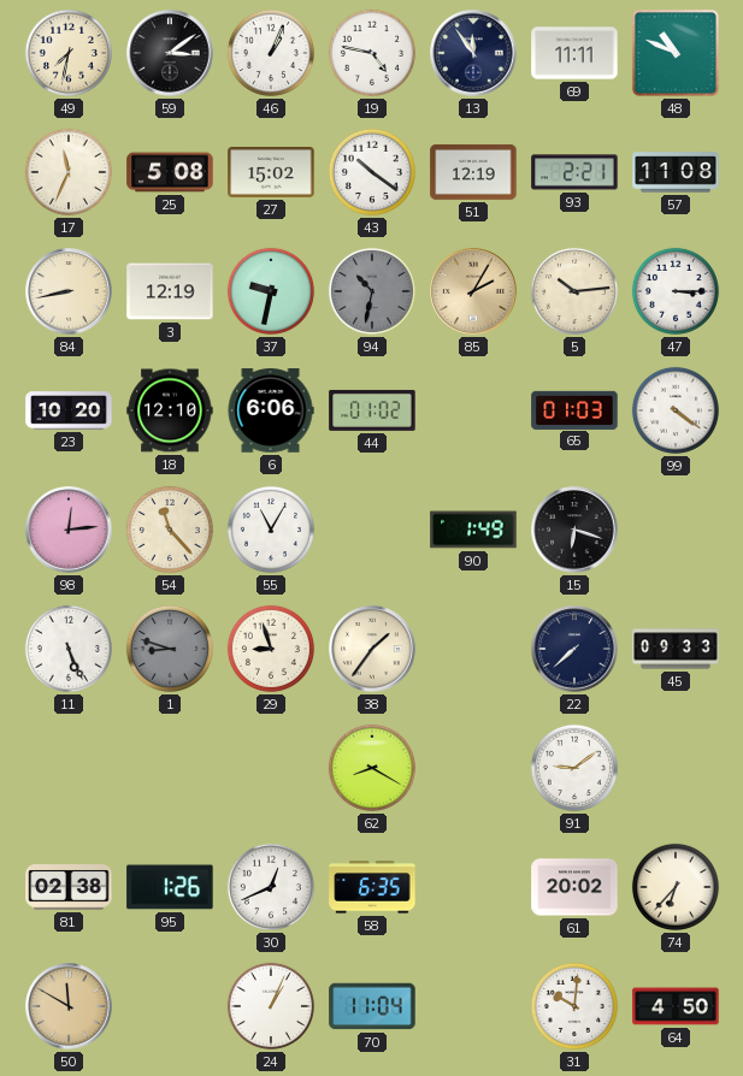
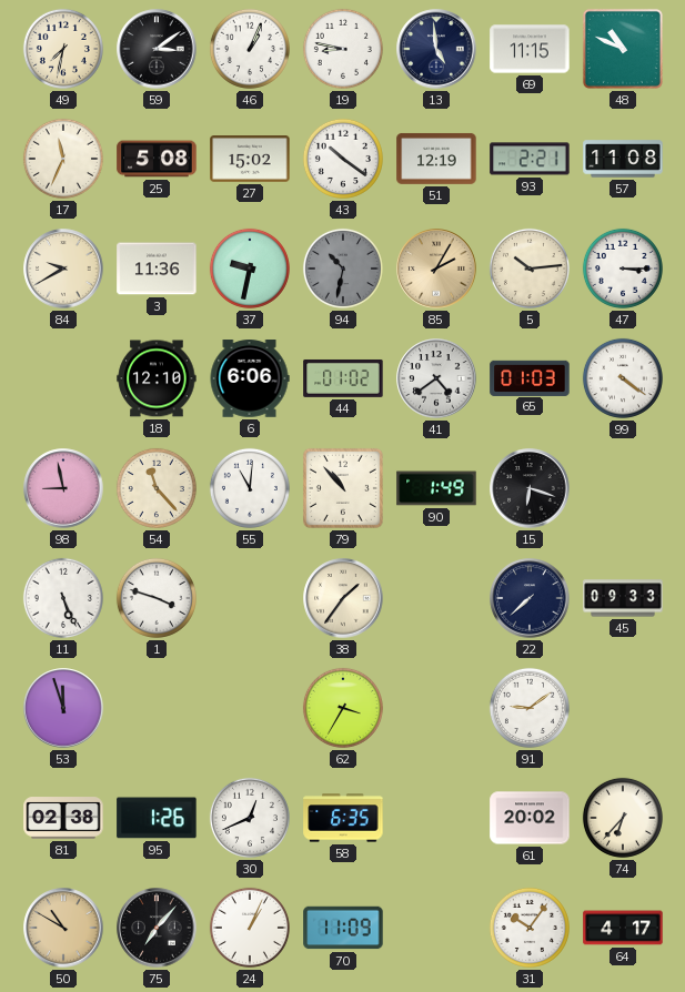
19: 4:47 -> 8:47
13: 11:54 -> 4:59
69: 11:11 -> 11:15
84: 8:43 -> 9:40
3: 12:19 -> 11:36
23: 10:20 -> none
41: none -> 4:39
98: 12:14 -> 8:58
55: 11:05 -> 11:01
79: none -> 10:53
1: 8:48 -> 3:48
1 dial: grey -> white
29: 8:57 -> none
53: none -> 11:57
62: 8:20 -> 3:35
50: 11:50 -> 10:50
75: none -> 7:07
70: 11:04 -> 11:09
31: 10:01 -> 10:06
64: 4:50 -> 4:17
